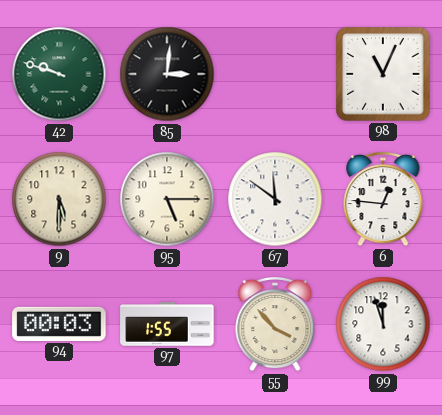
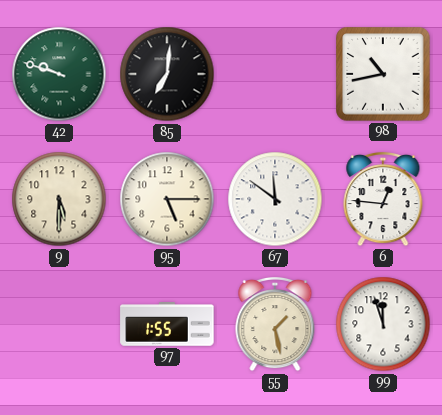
85: 3:01 -> 7:01
98: 11:04 -> 10:43
94: 00:03 -> none
55: 3:53 -> 1:28
